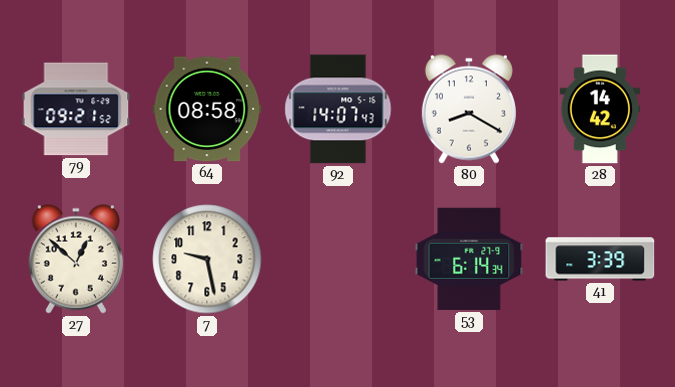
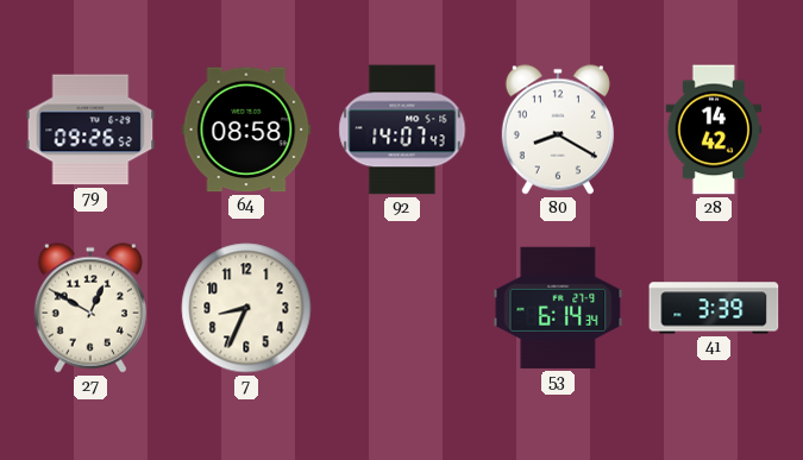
79: 09:21 -> 09:26
27: 12:52 -> 12:50
7: 9:28 -> 8:34
